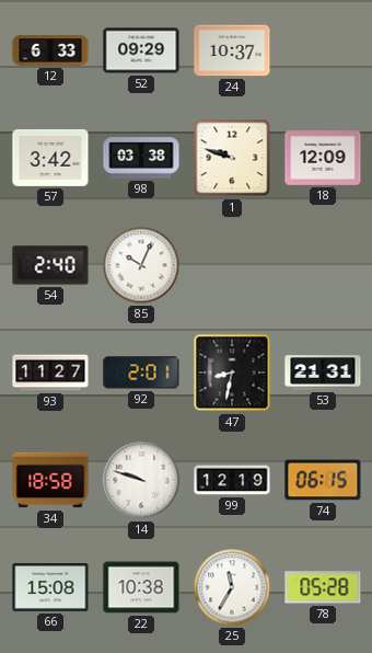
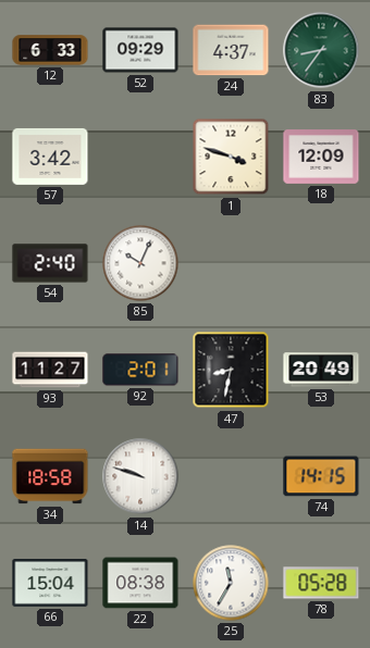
24: 10:37 -> 4:37
83: none -> 8:36
98: 03:38 -> none
1: 9:48 -> 3:48
53: 21:31 -> 20:49
99: 12:19 -> none
74: 06:15 -> 14:15
66: 15:08 -> 15:04
22: 10:38 -> 08:38
